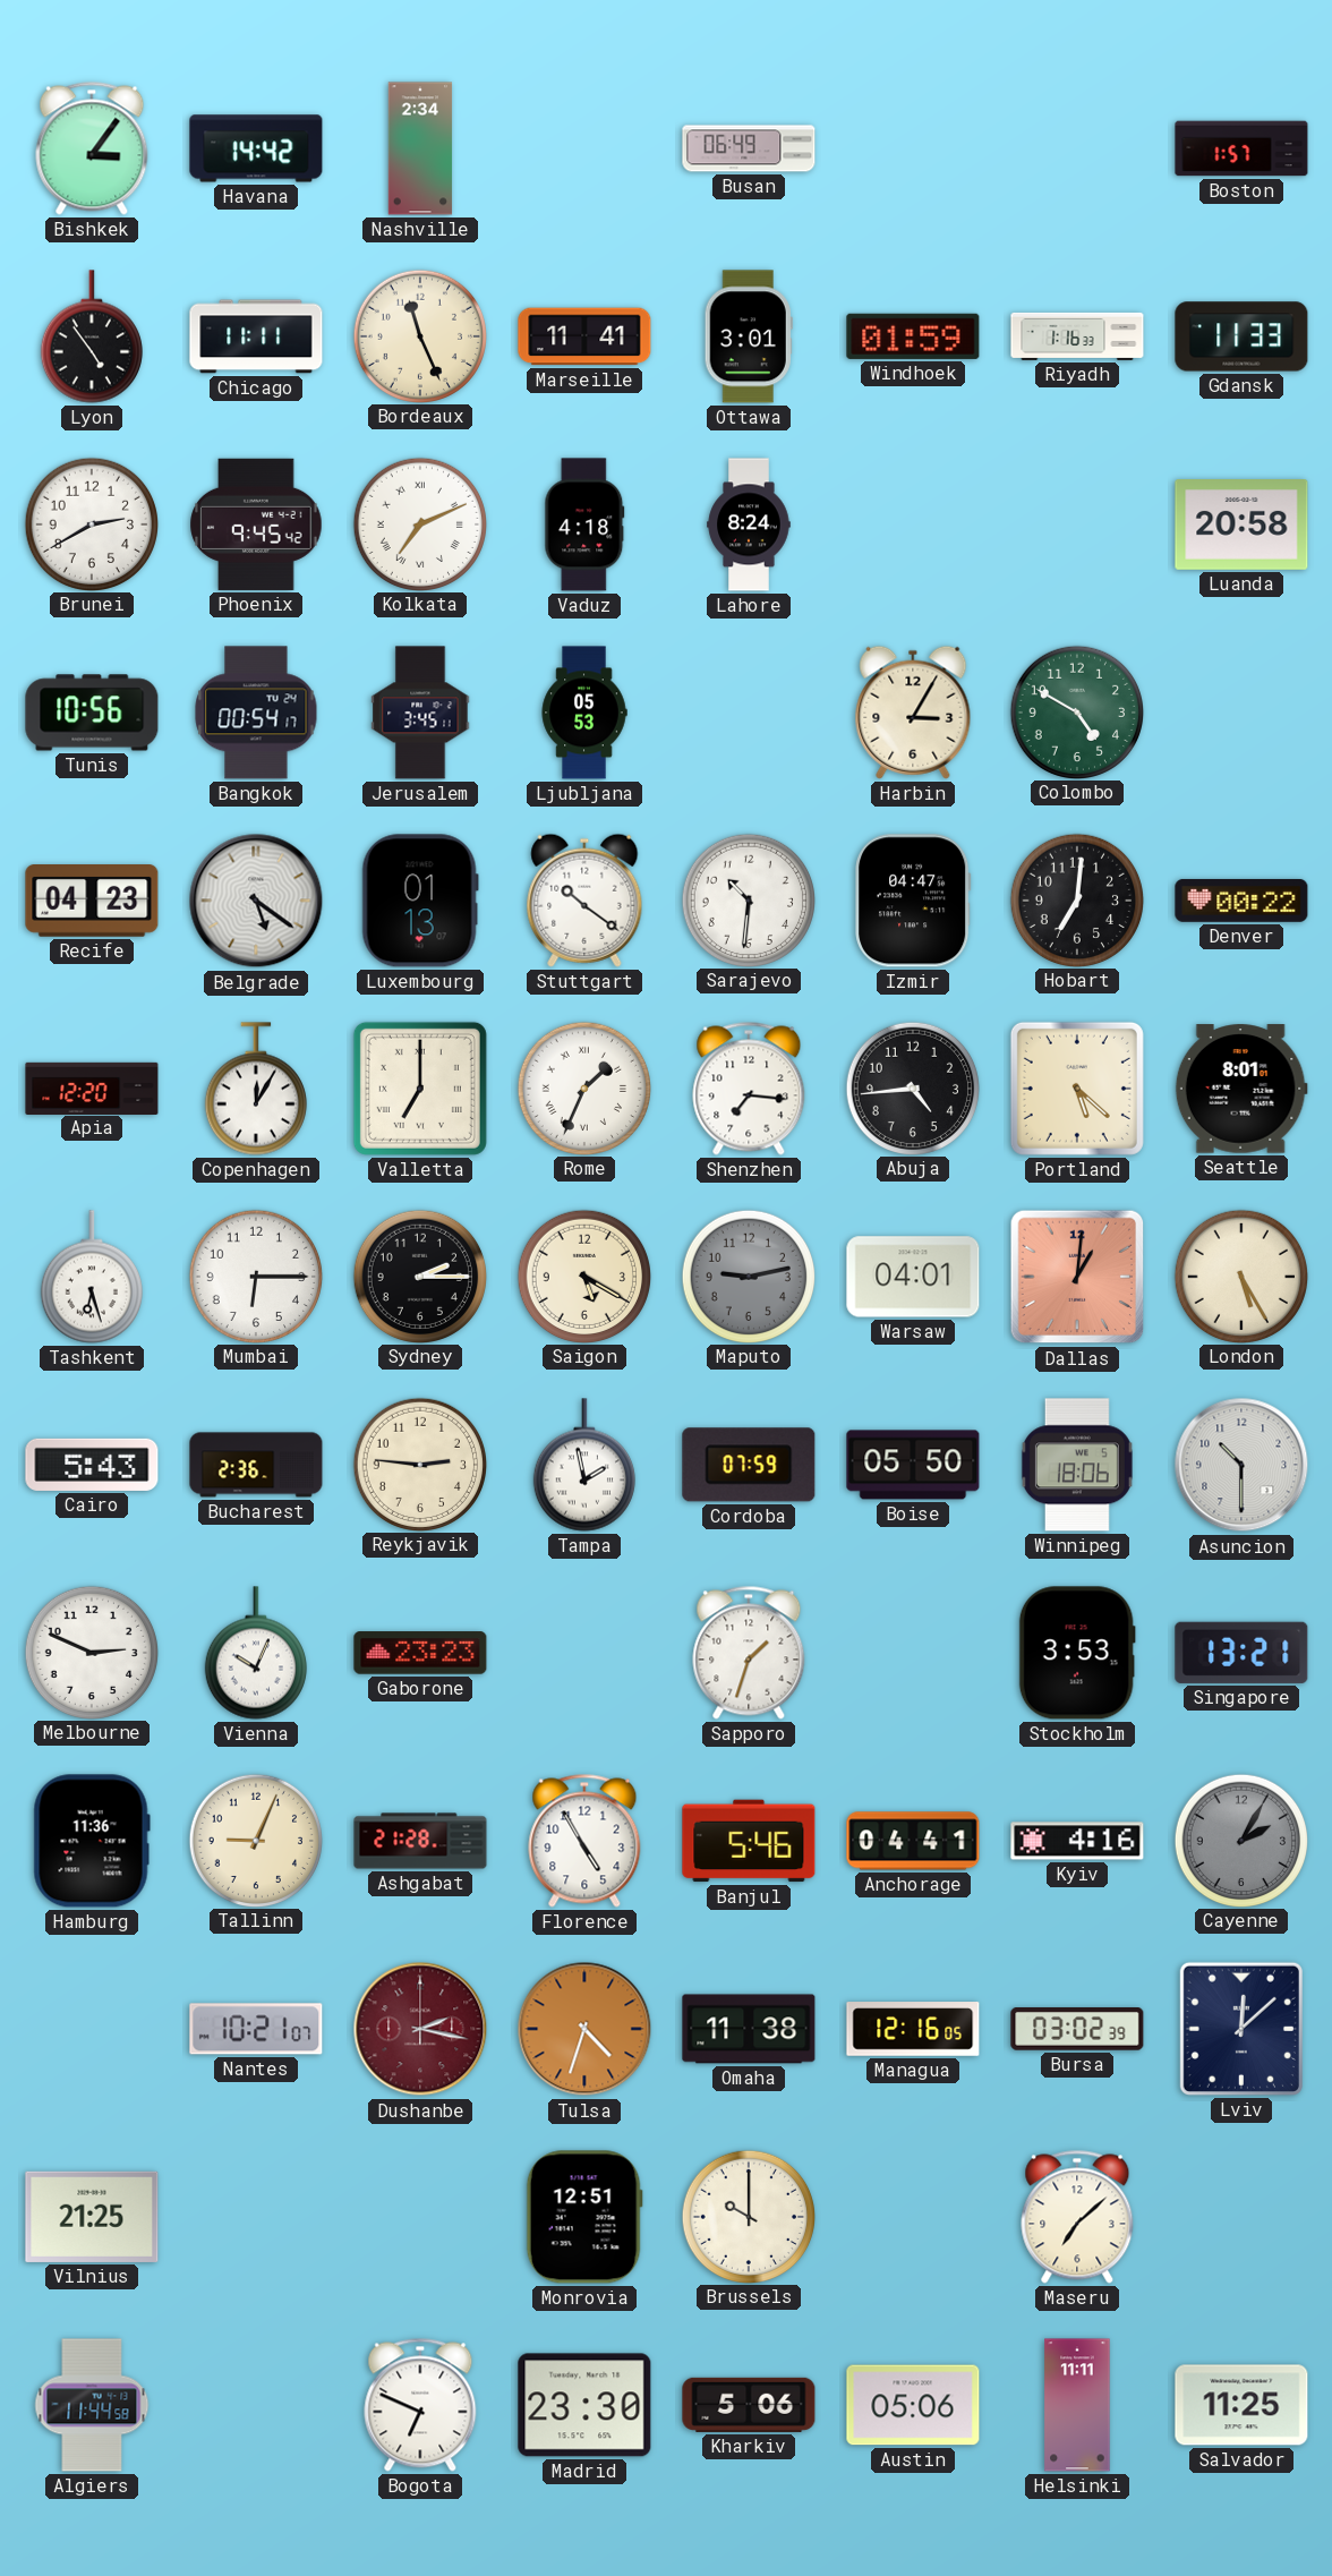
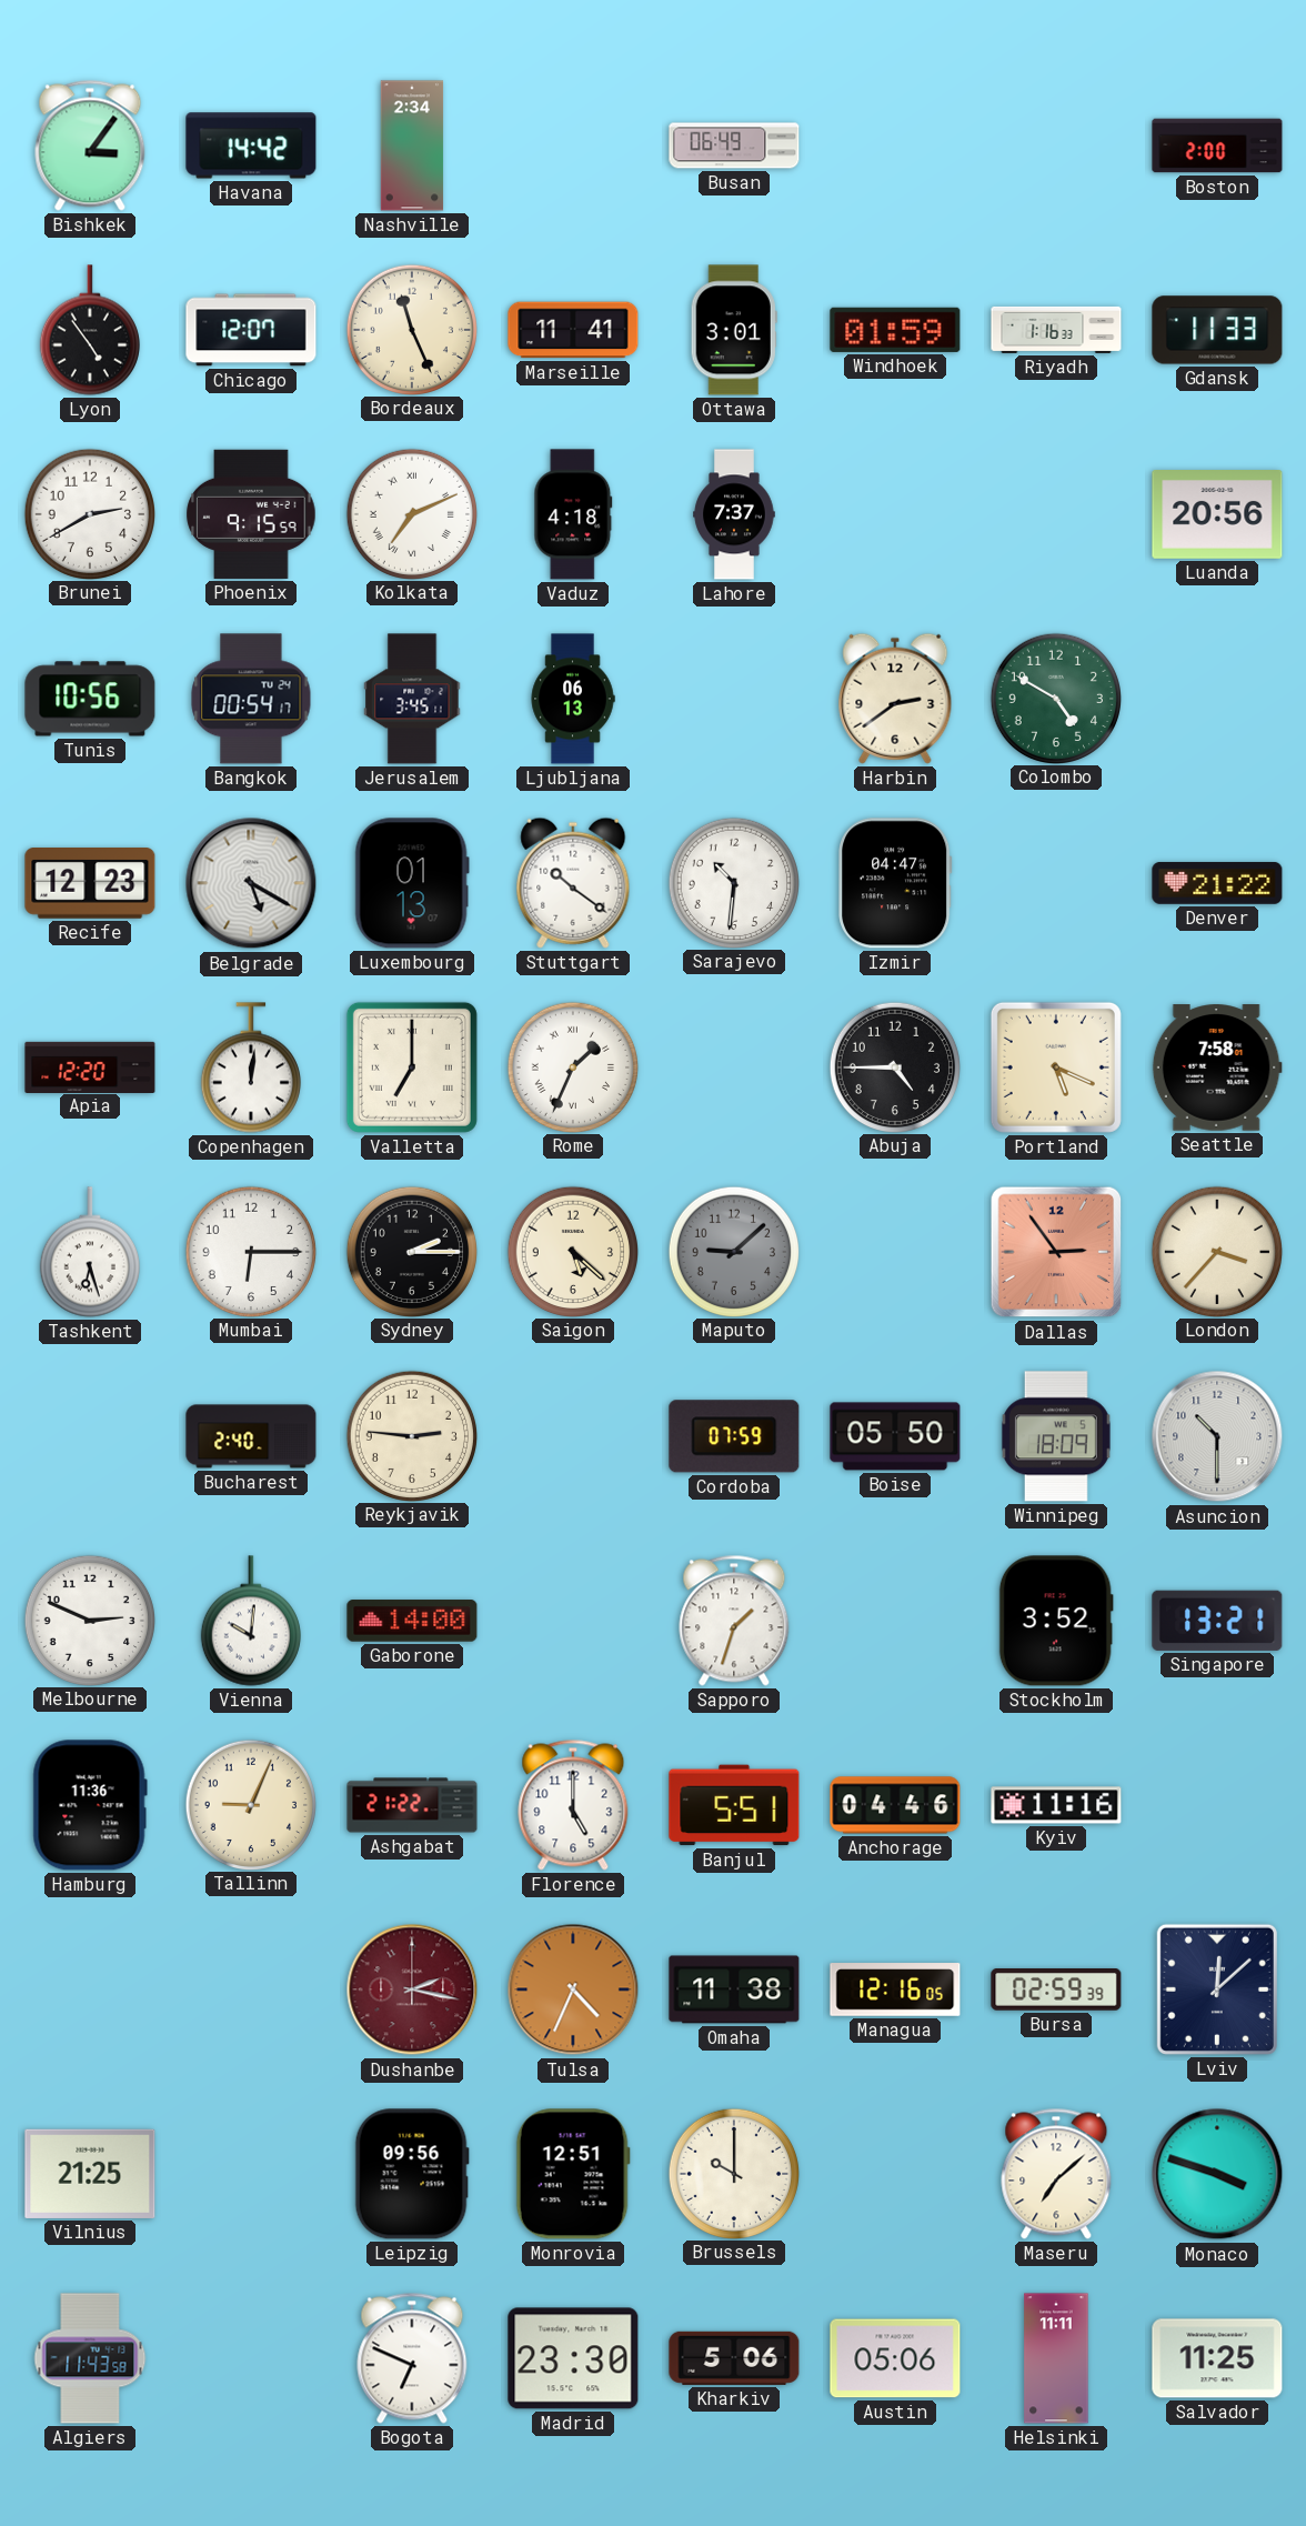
Boston: 1:57 -> 2:00
Chicago: 11:11 -> 12:07
Phoenix: 9:45 -> 9:15
Lahore: 8:24 -> 7:37
Luanda: 20:58 -> 20:56
Ljubljana: 05:53 -> 06:13
Harbin: 3:05 -> 2:39
Recife: 04:23 -> 12:23
Belgrade: 5:21 -> 5:20
Hobart: 7:01 -> none
Denver: 00:22 -> 21:22
Copenhagen: 12:05 -> 12:01
Shenzhen: 7:16 -> none
Abuja: 4:44 -> 4:45
Portland: 5:22 -> 5:19
Seattle: 8:01 -> 7:58
Saigon: 5:20 -> 5:22
Maputo: 9:13 -> 9:08
Warsaw: 04:01 -> none
Dallas: 1:01 -> 2:54
London: 5:25 -> 3:37
Cairo: 5:43 -> none
Bucharest: 2:36 -> 2:40
Tampa: 1:58 -> none
Winnipeg: 18:06 -> 18:09
Vienna: 10:04 -> 10:01
Gaborone: 23:23 -> 14:00
Stockholm: 3:53 -> 3:52
Ashgabat: 21:28 -> 21:22
Florence: 4:55 -> 5:00
Banjul: 5:46 -> 5:51
Anchorage: 04:41 -> 04:46
Kyiv: 4:16 -> 11:16
Cayenne: 2:05 -> none
Nantes: 10:21 -> none
Tulsa: 4:33 -> 4:34
Bursa: 03:02 -> 02:59
Leipzig: none -> 09:56
Monaco: none -> 3:48
Algiers: 11:44 -> 11:43
